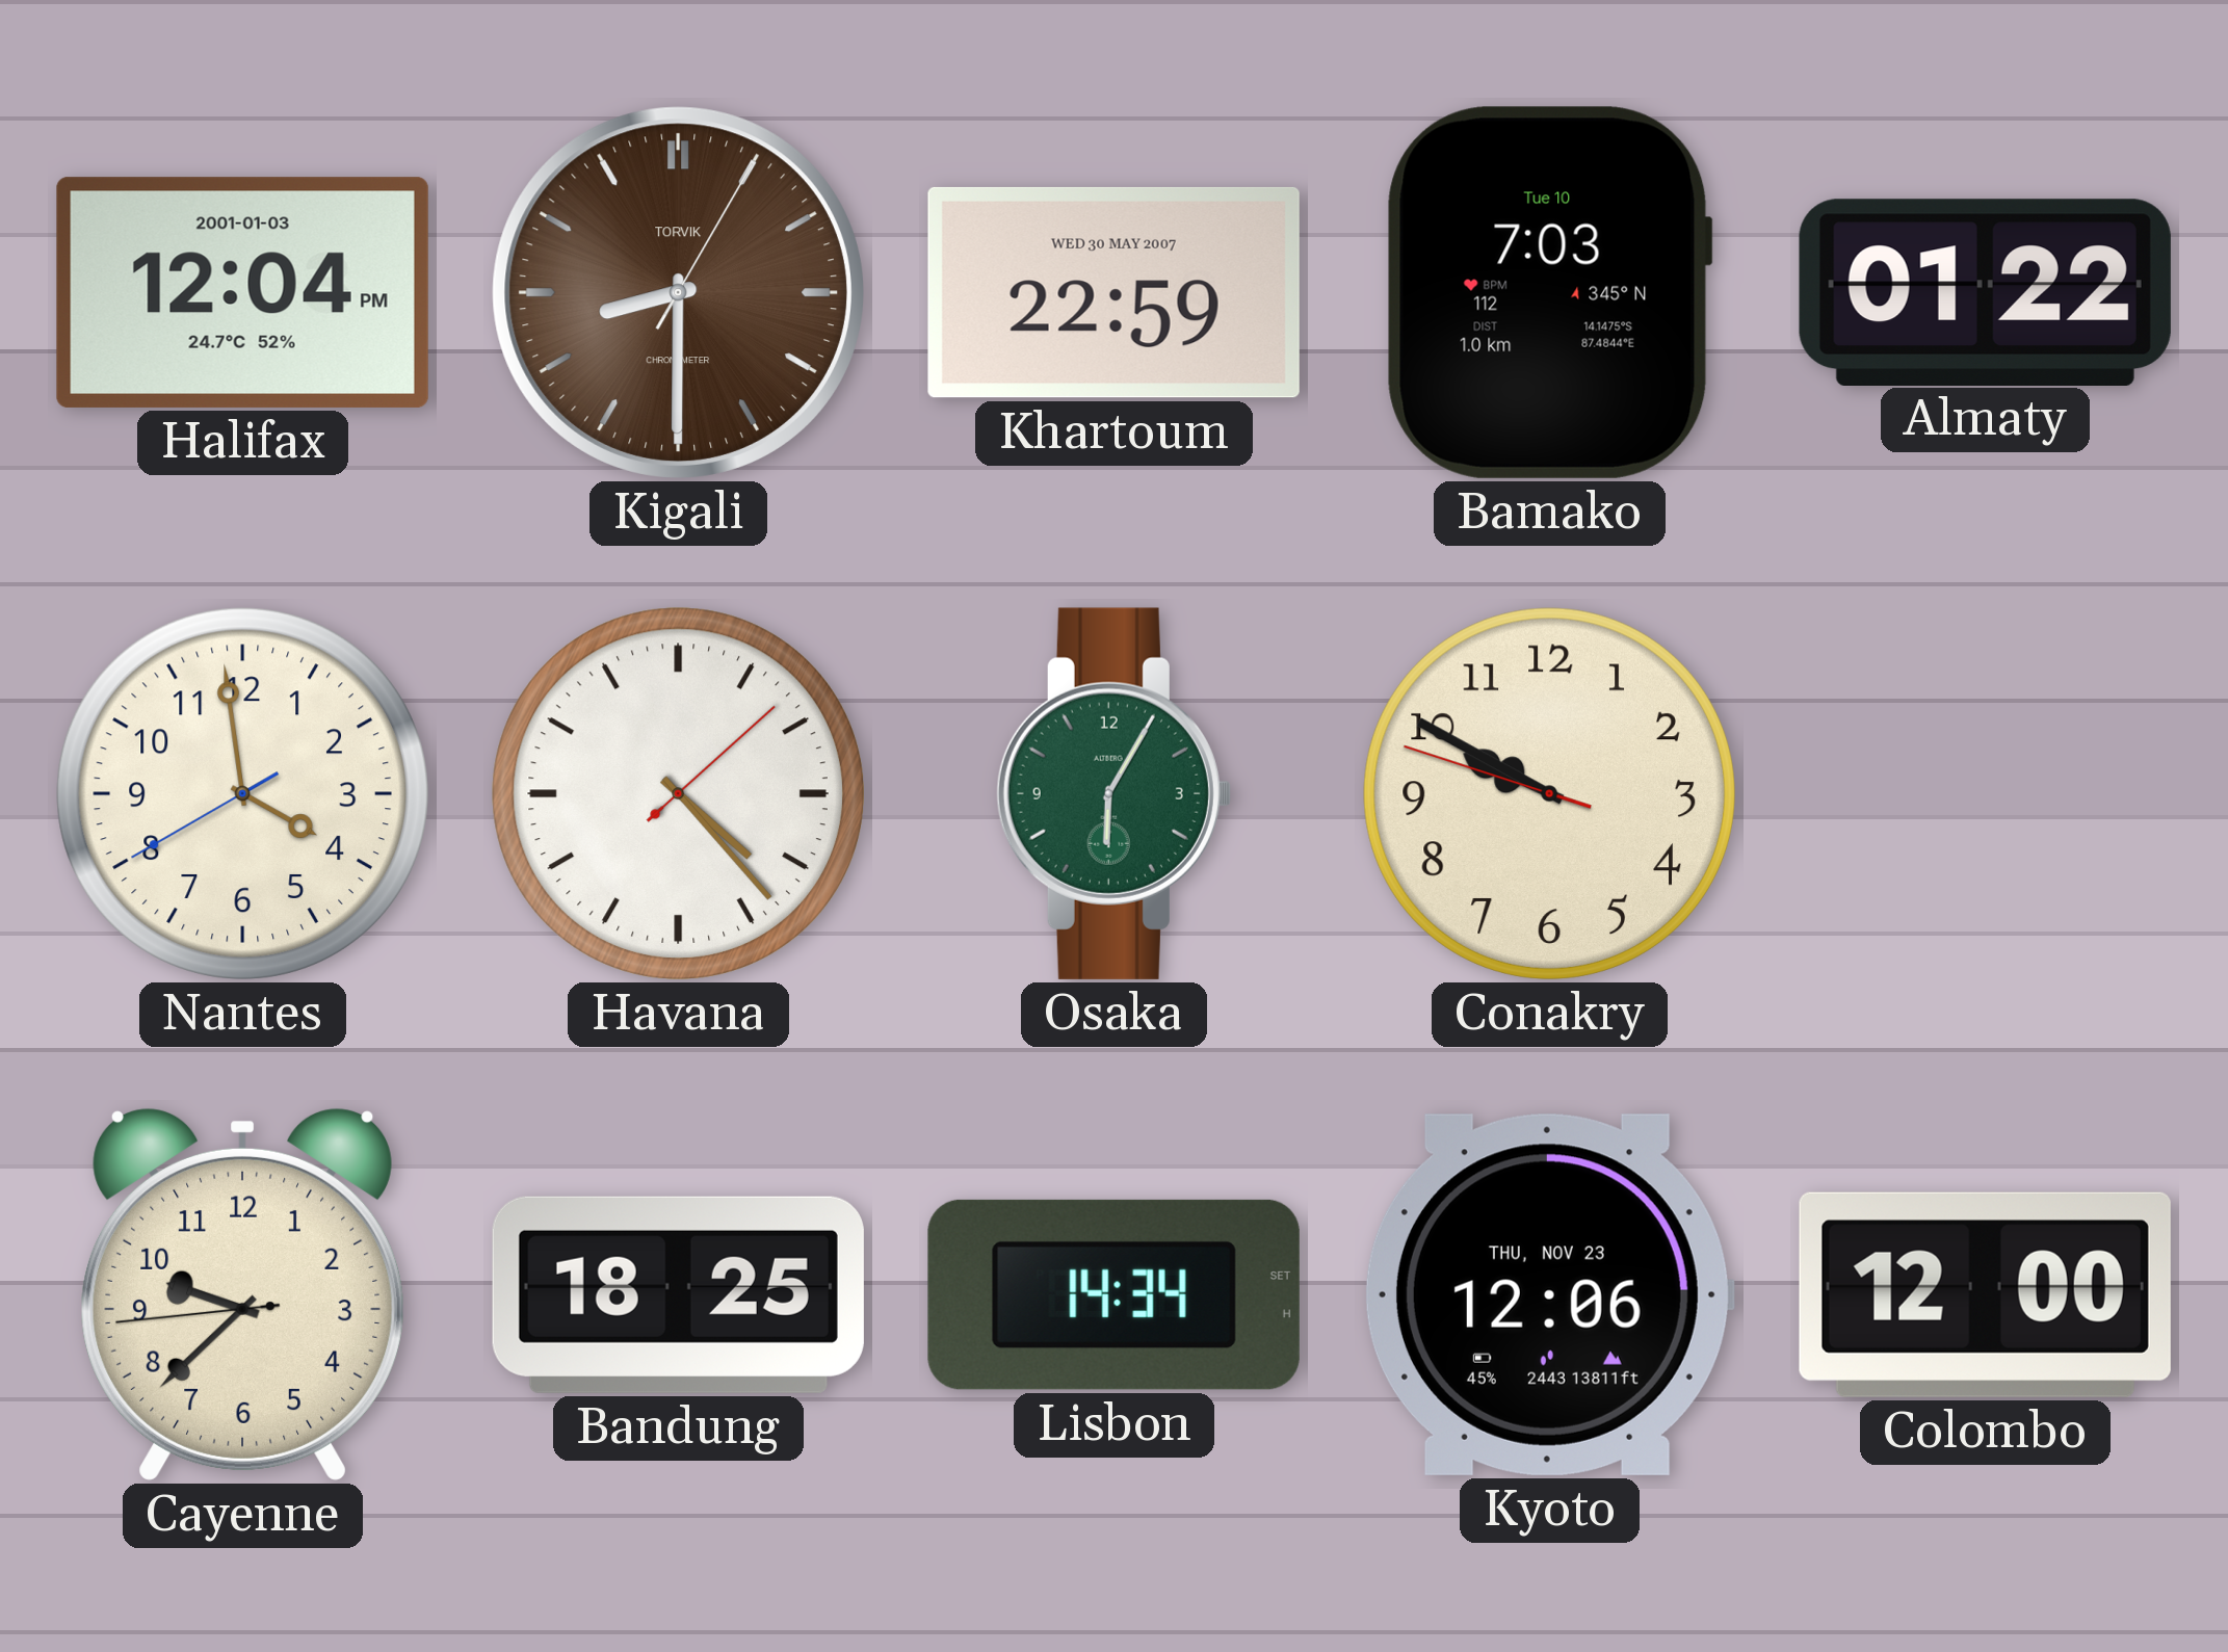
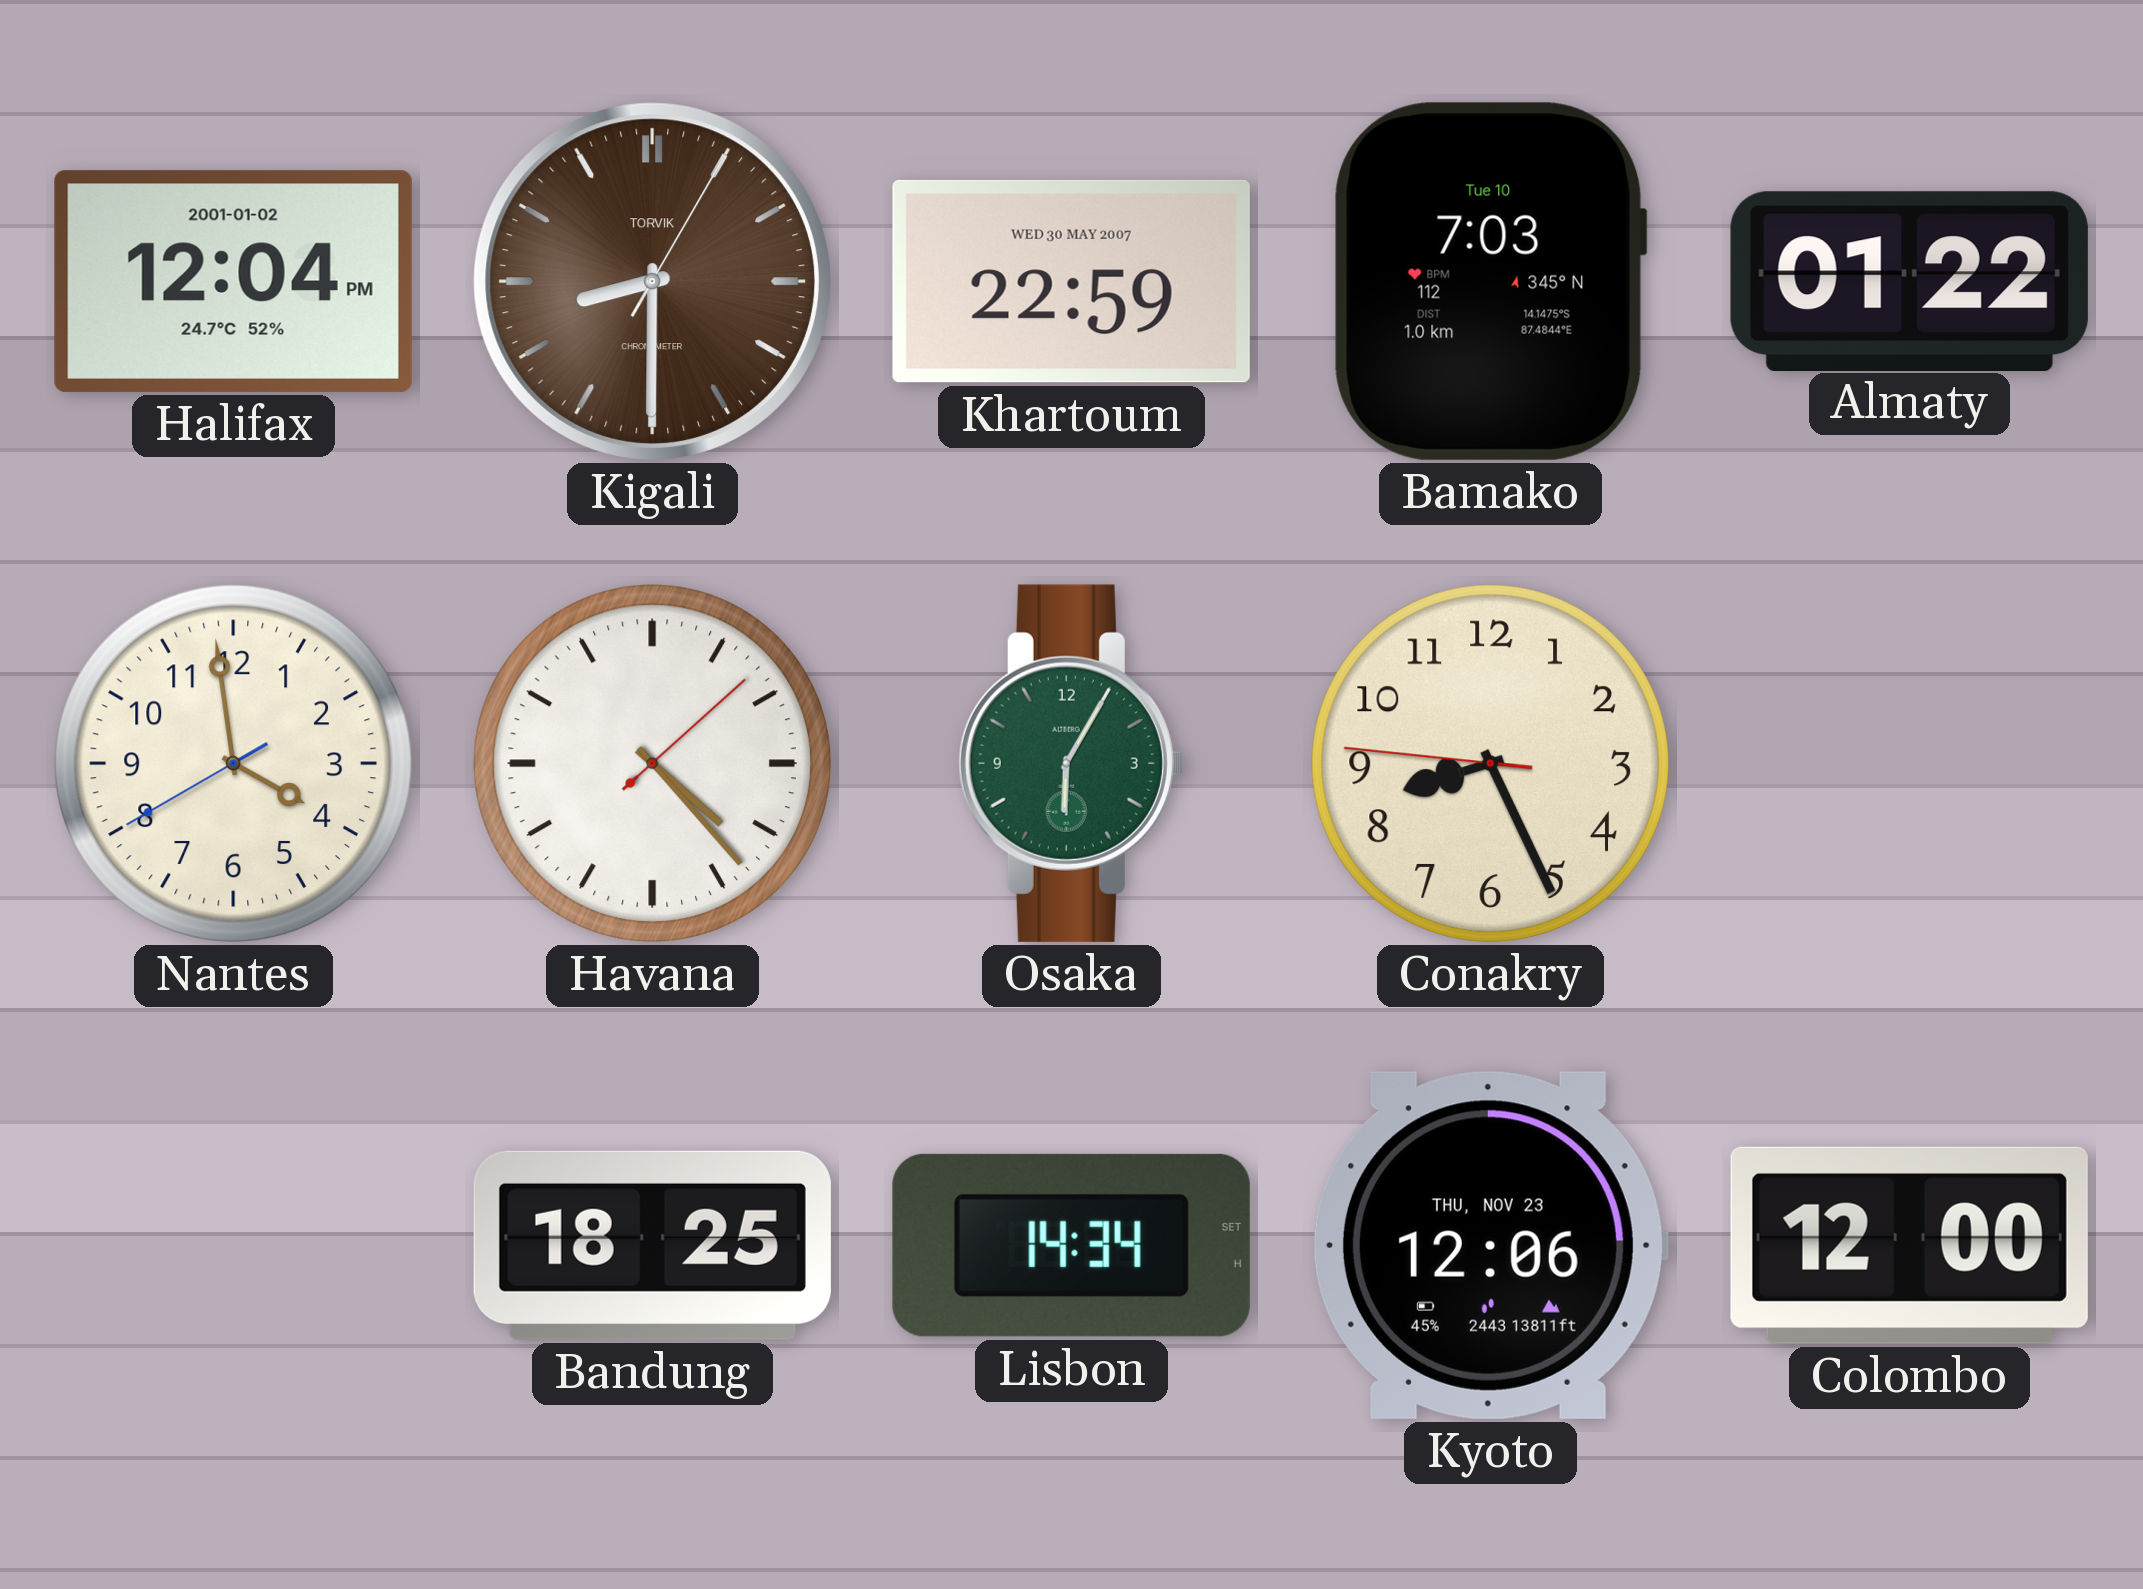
Halifax date: 2001-01-03 -> 2001-01-02
Conakry: 9:49 -> 8:25
Cayenne: 9:37 -> none
